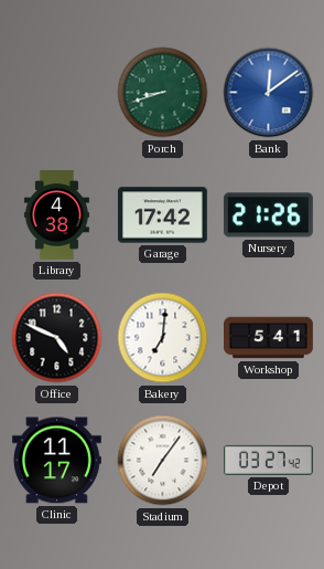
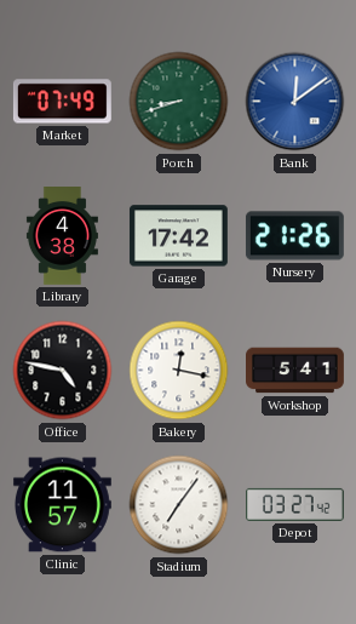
Market: none -> 07:49
Office: 4:49 -> 4:47
Bakery: 7:01 -> 12:17
Clinic: 11:17 -> 11:57
